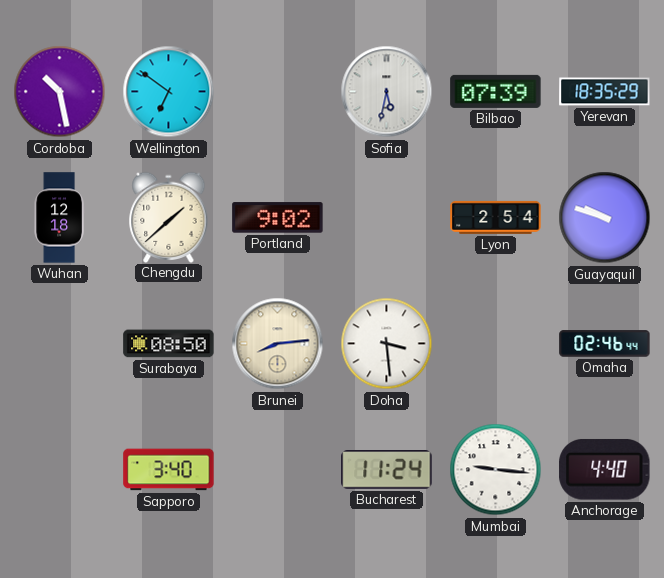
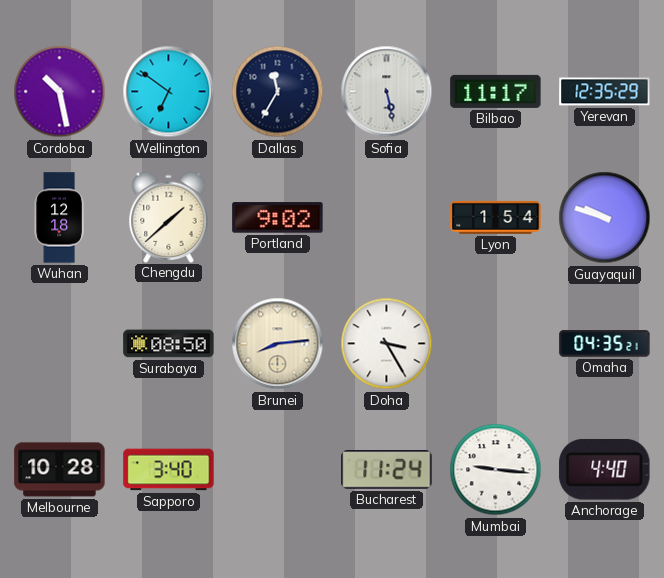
Dallas: none -> 11:35
Sofia: 5:32 -> 5:28
Bilbao: 07:39 -> 11:17
Yerevan: 18:35 -> 12:35
Lyon: 2:54 -> 1:54
Doha: 3:29 -> 3:25
Omaha: 02:46 -> 04:35
Melbourne: none -> 10:28
